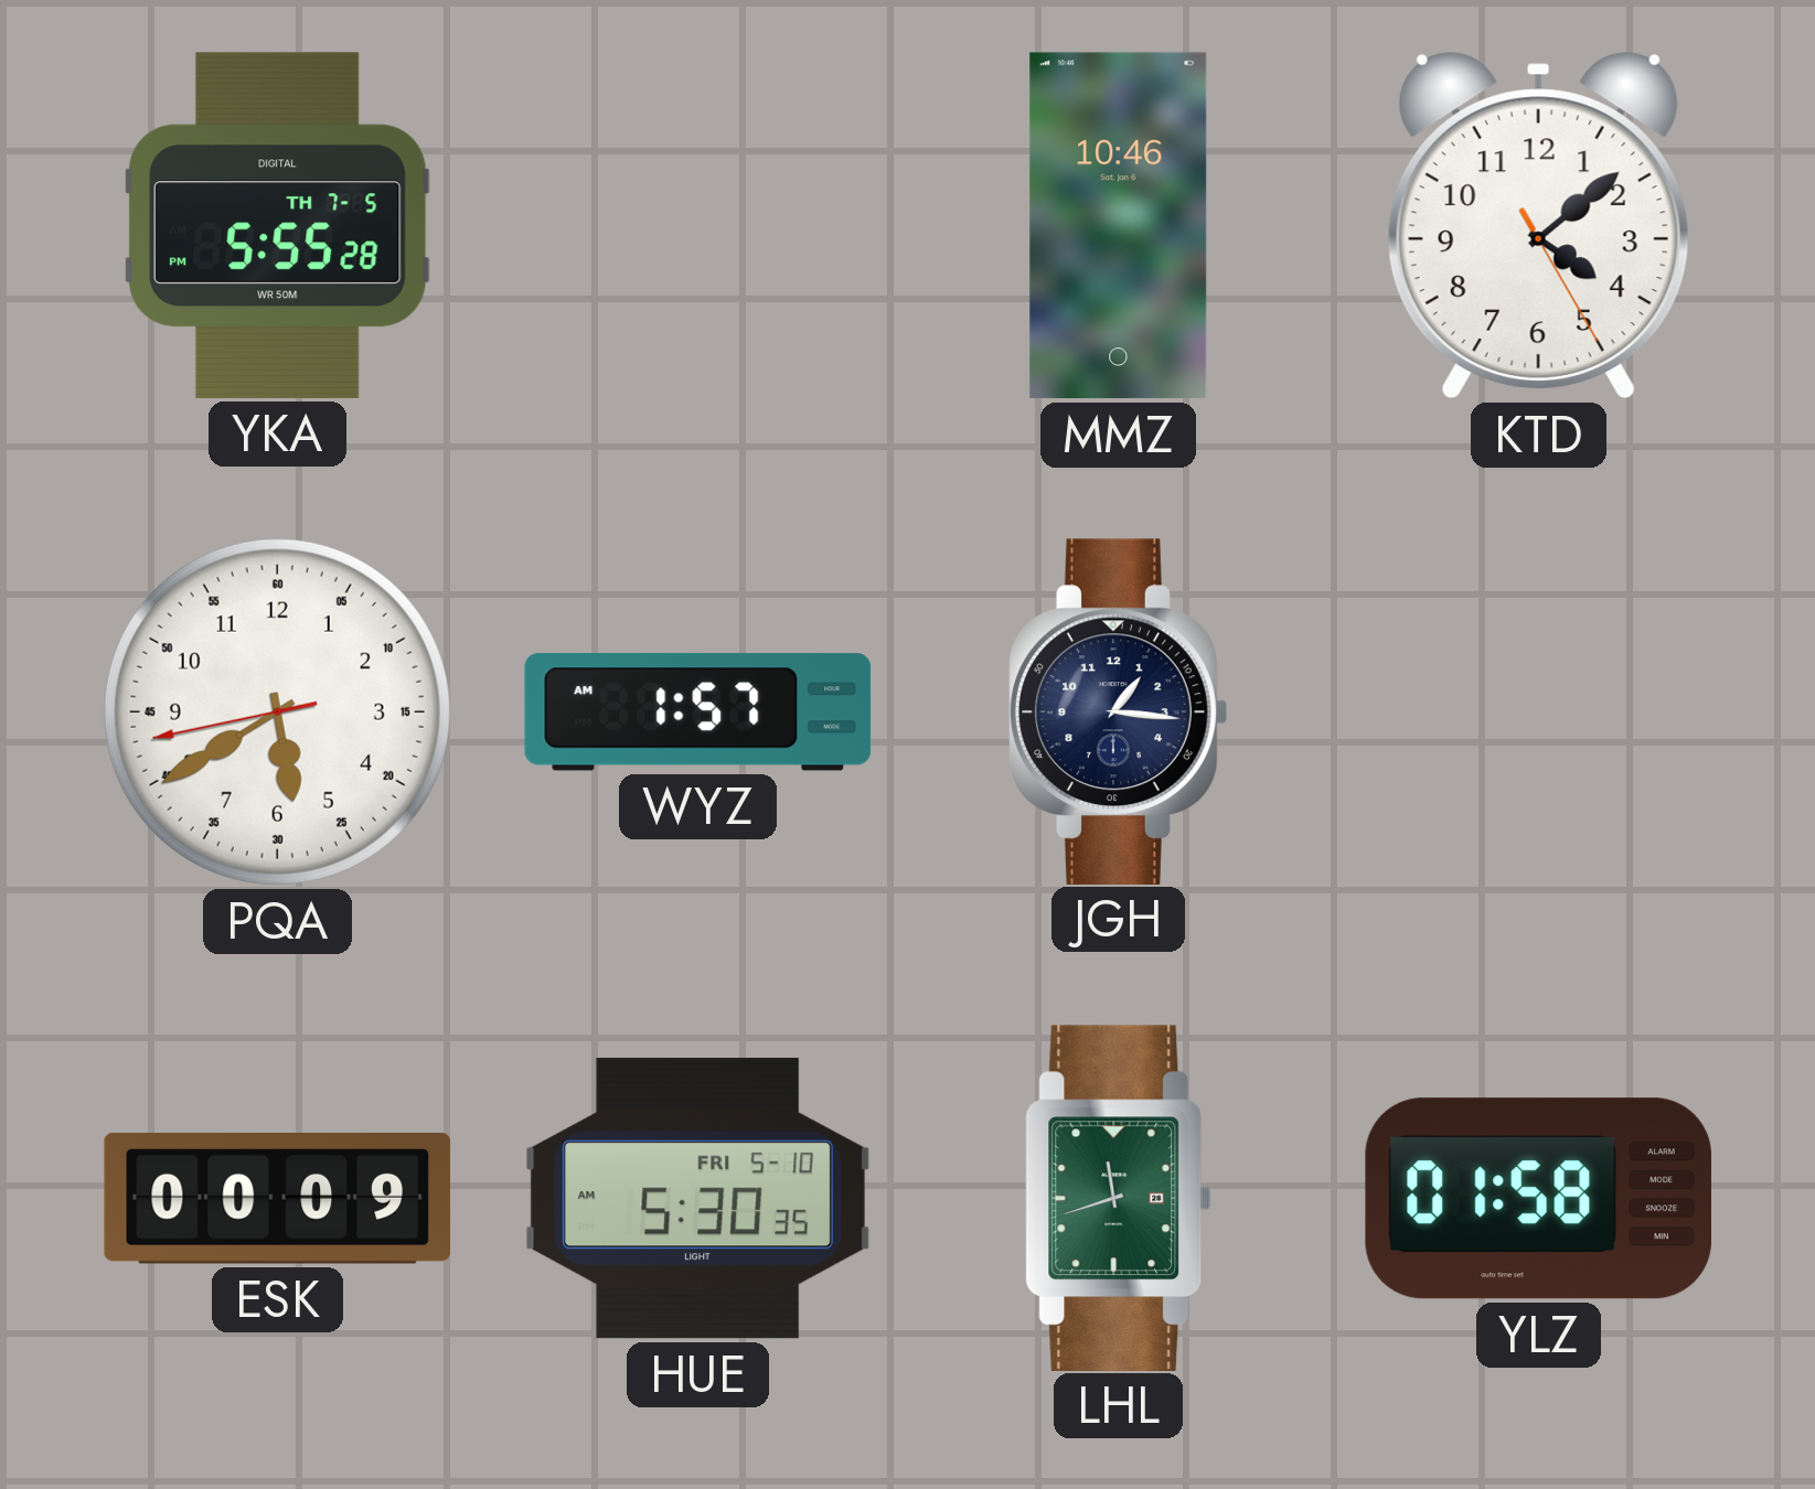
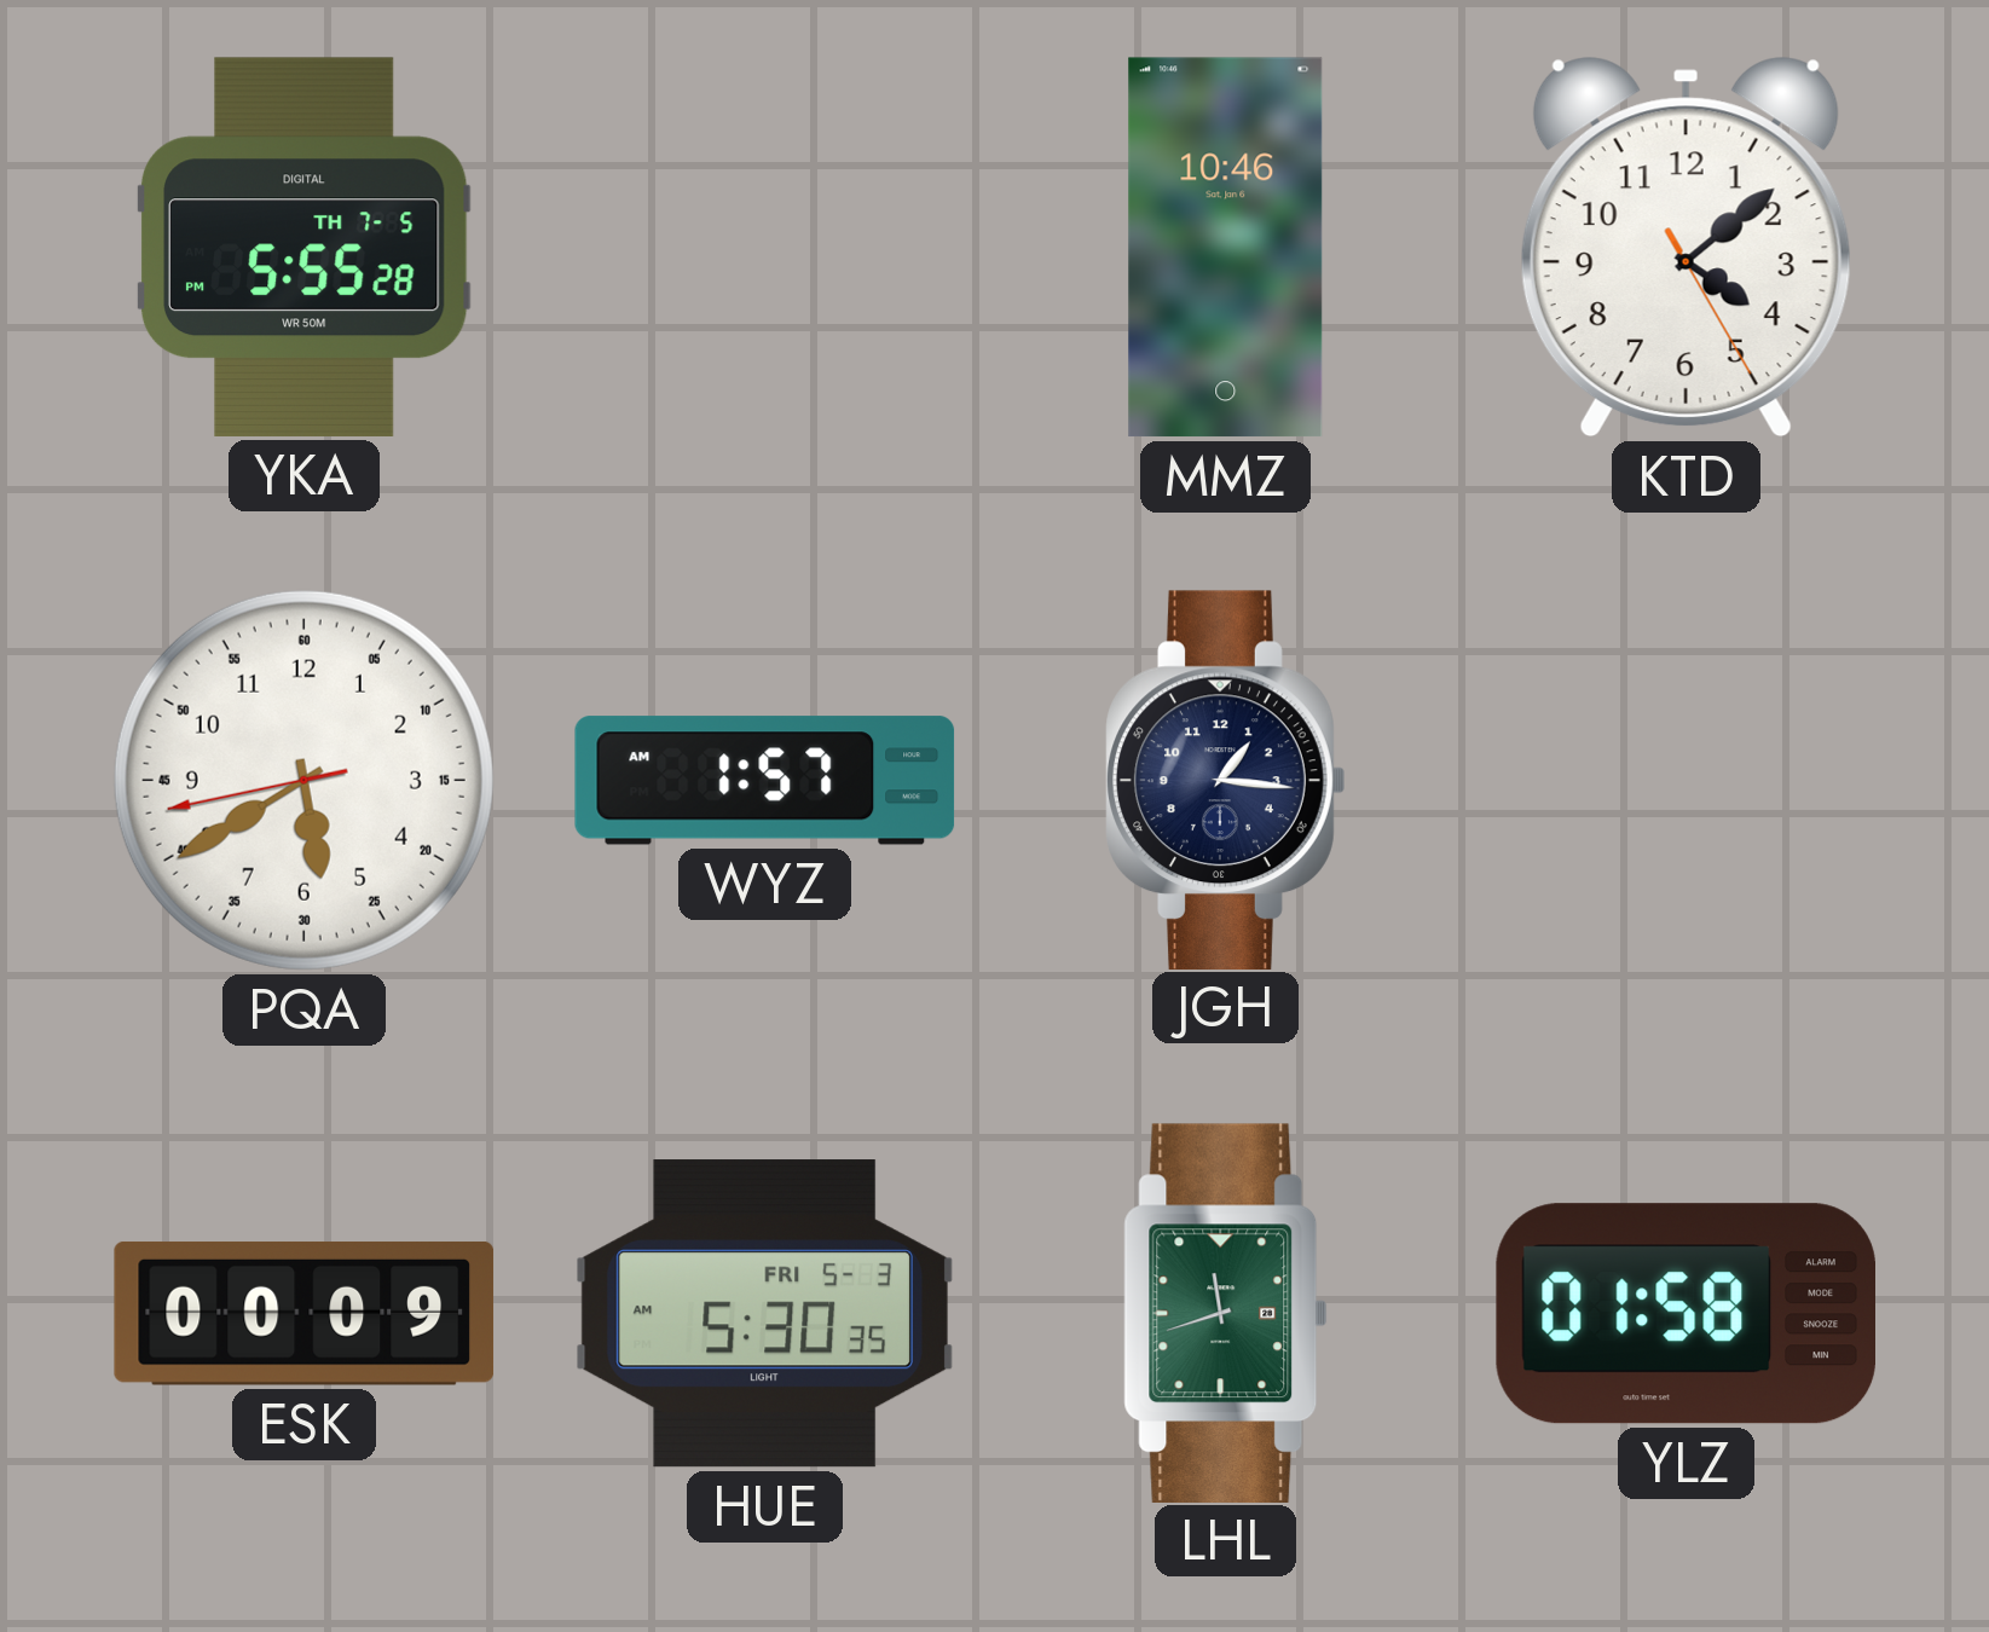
HUE date: FRI 5-10 -> FRI 5-3
